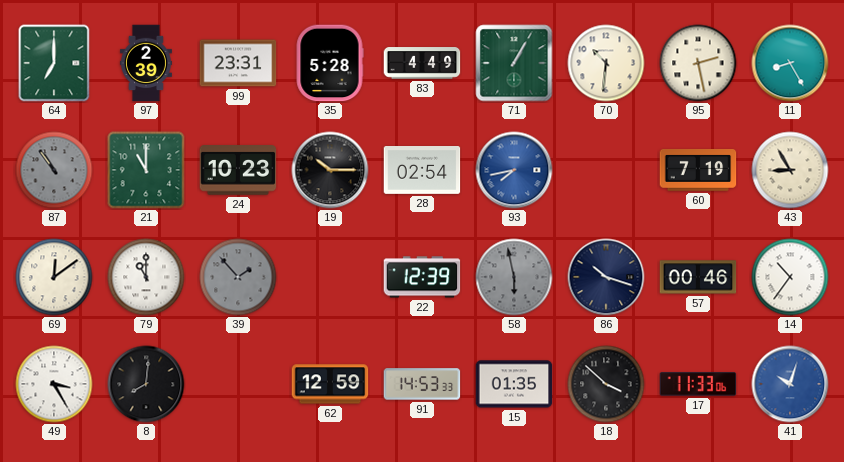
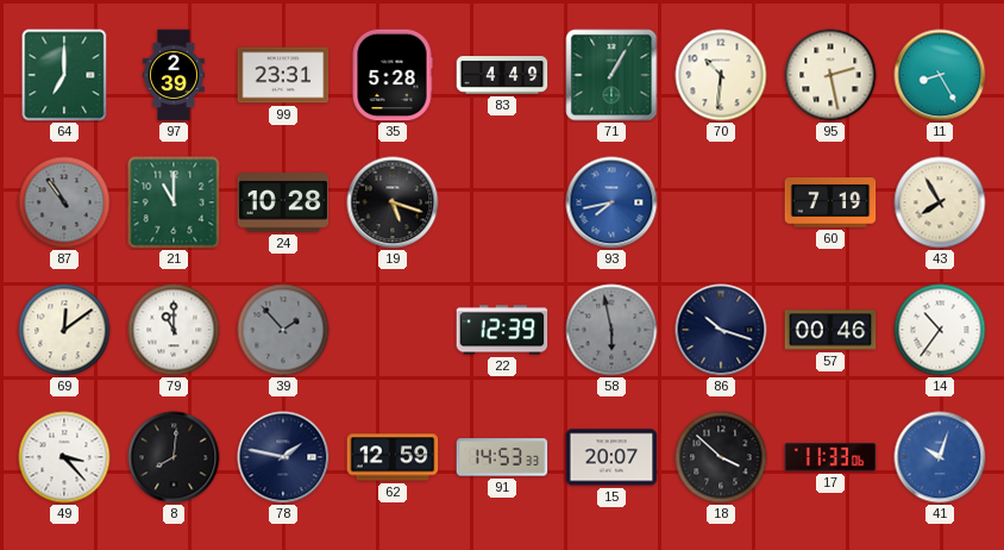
24: 10:23 -> 10:28
19: 10:15 -> 5:18
28: 02:54 -> none
43: 8:55 -> 7:55
49: 3:25 -> 3:23
78: none -> 1:47
15: 01:35 -> 20:07
